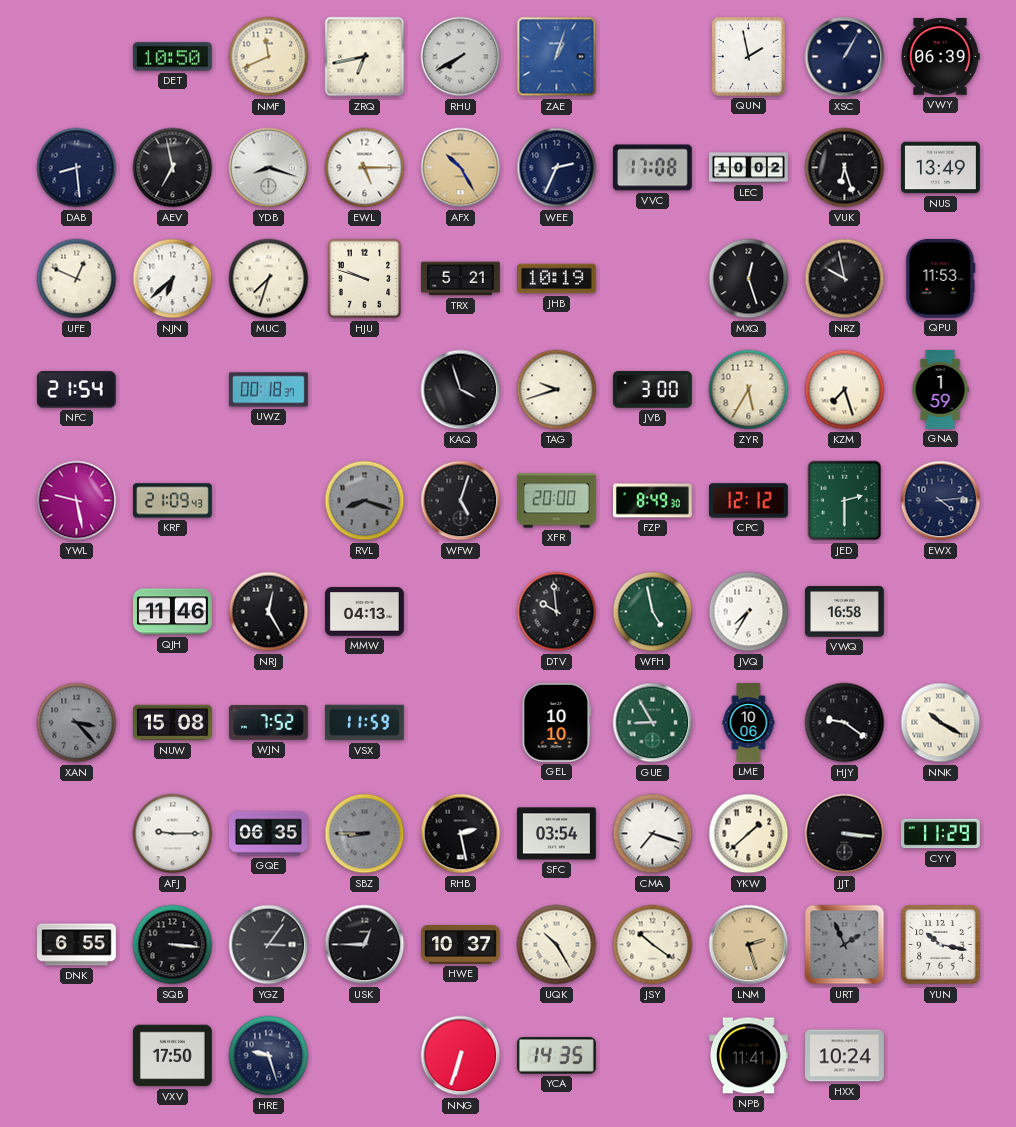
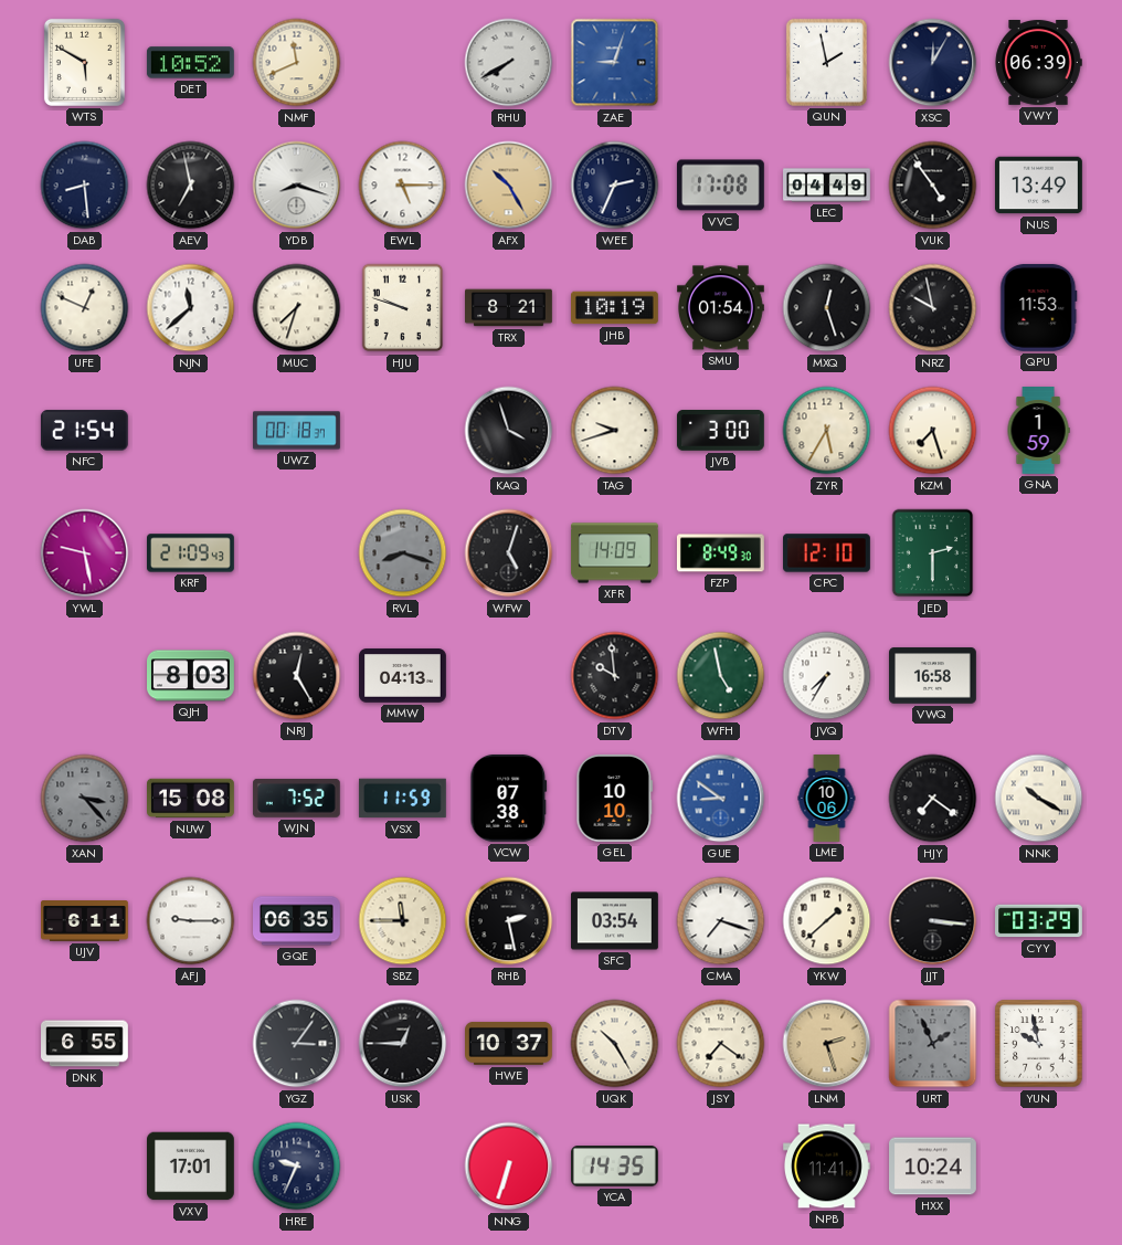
WTS: none -> 5:50
DET: 10:50 -> 10:52
ZRQ: 6:43 -> none
ZAE: 1:03 -> 9:03
XSC: 1:05 -> 12:05
LEC: 10:02 -> 04:49
VUK: 6:27 -> 4:54
NJN: 6:38 -> 11:38
TRX: 5:21 -> 8:21
SMU: none -> 01:54
XFR: 20:00 -> 14:09
CPC: 12:12 -> 12:10
EWX: 4:14 -> none
QJH: 11:46 -> 8:03
VCW: none -> 07:38
GUE: 8:55 -> 8:51
GUE dial: green -> blue
HJY: 9:21 -> 7:21
UJV: none -> 6:11
SBZ: 8:45 -> 11:45
SBZ dial: grey -> cream
CYY: 11:29 -> 03:29
SQB: 3:16 -> none
JSY: 10:21 -> 7:21
YUN: 10:17 -> 9:58
VXV: 17:50 -> 17:01
HRE: 9:27 -> 9:34
